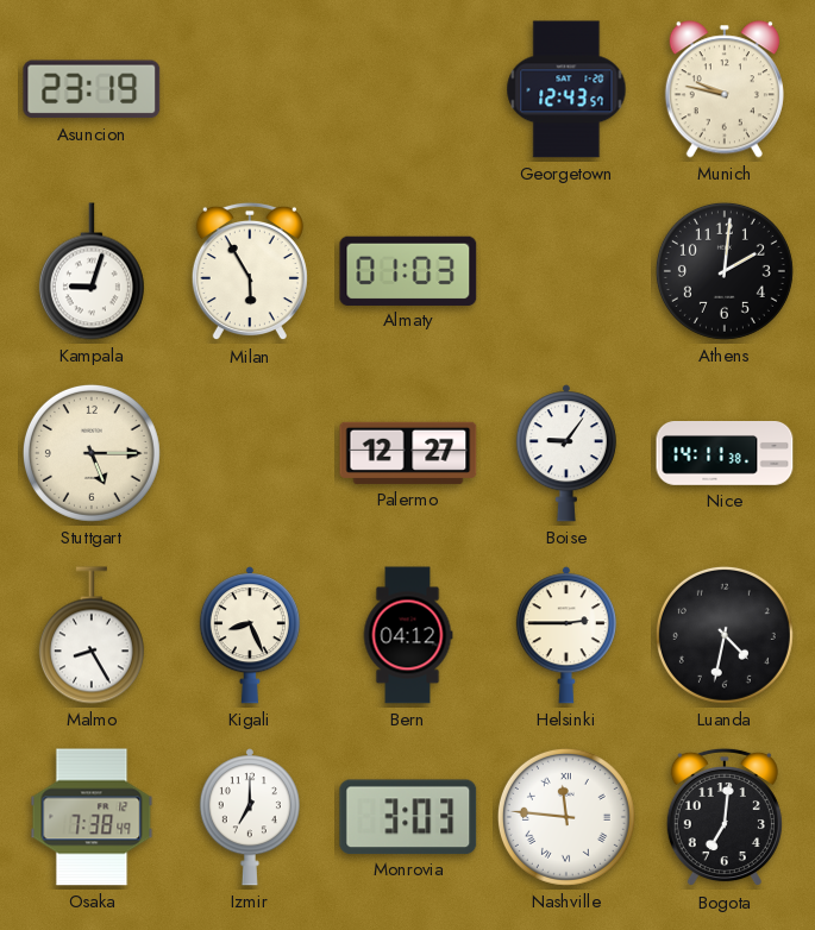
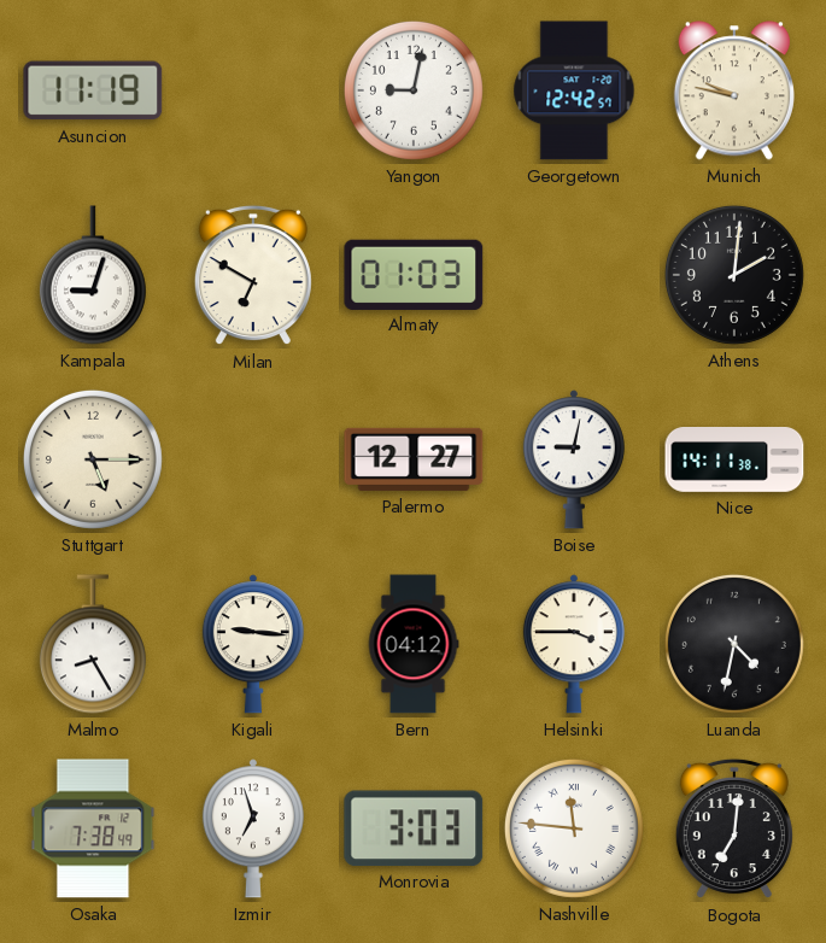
Asuncion: 23:19 -> 11:19
Yangon: none -> 9:02
Georgetown: 12:43 -> 12:42
Milan: 5:55 -> 6:50
Boise: 9:06 -> 9:02
Kigali: 8:26 -> 9:16
Helsinki: 2:45 -> 3:45
Izmir: 7:00 -> 6:57
